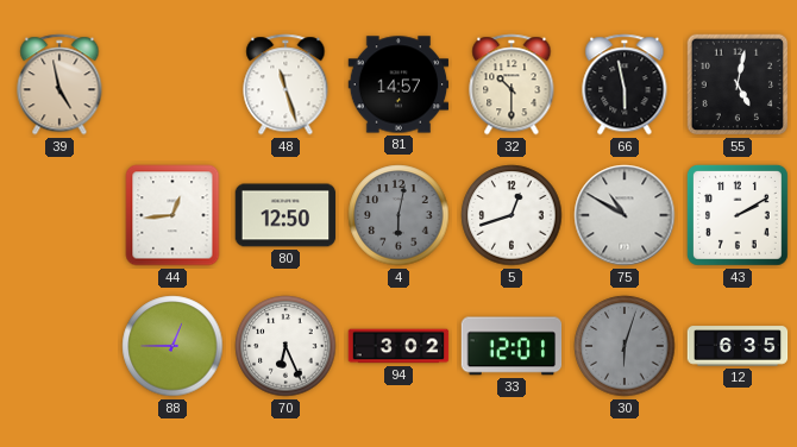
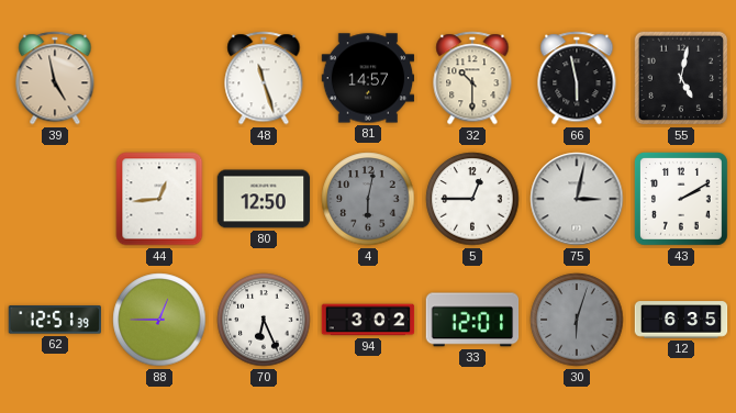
5: 12:42 -> 12:45
75: 10:50 -> 3:02
62: none -> 12:51
